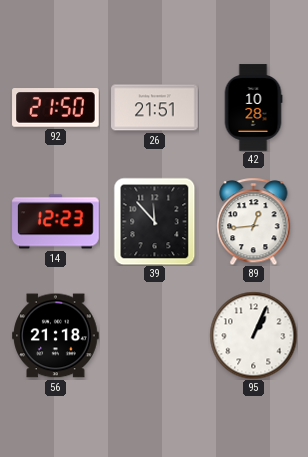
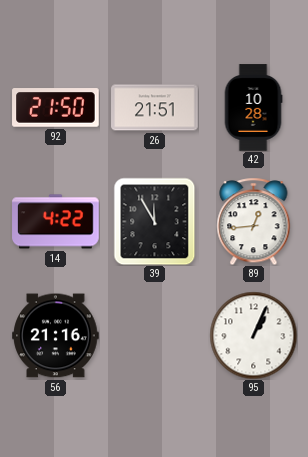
14: 12:23 -> 4:22
39: 11:53 -> 11:55
56: 21:18 -> 21:16
